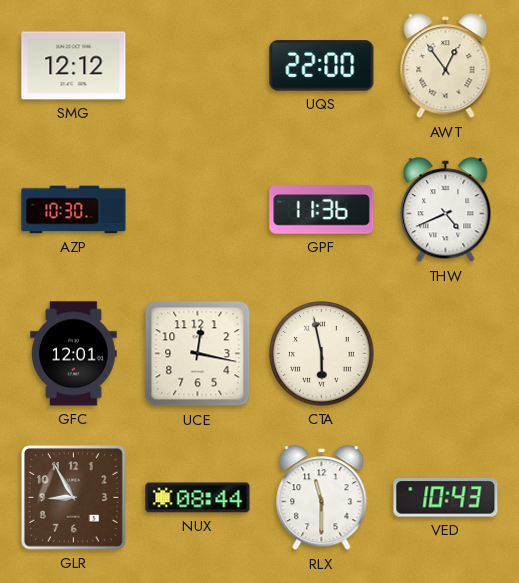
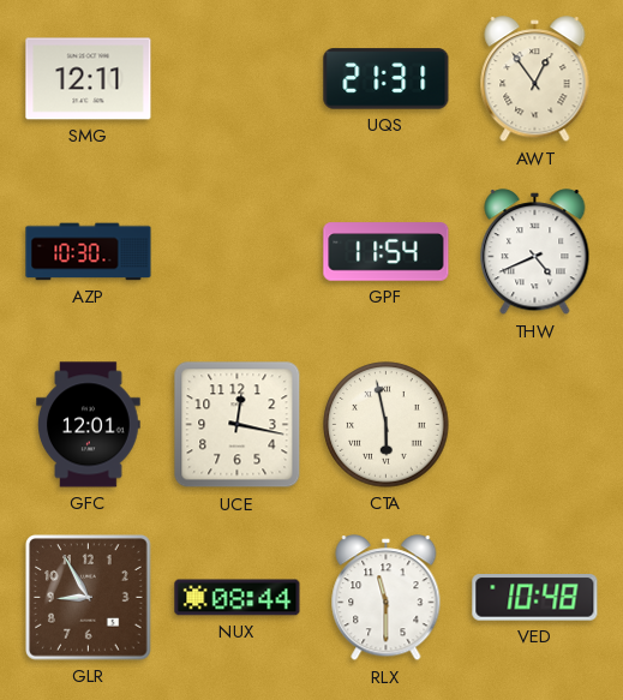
SMG: 12:12 -> 12:11
UQS: 22:00 -> 21:31
GPF: 11:36 -> 11:54
VED: 10:43 -> 10:48
